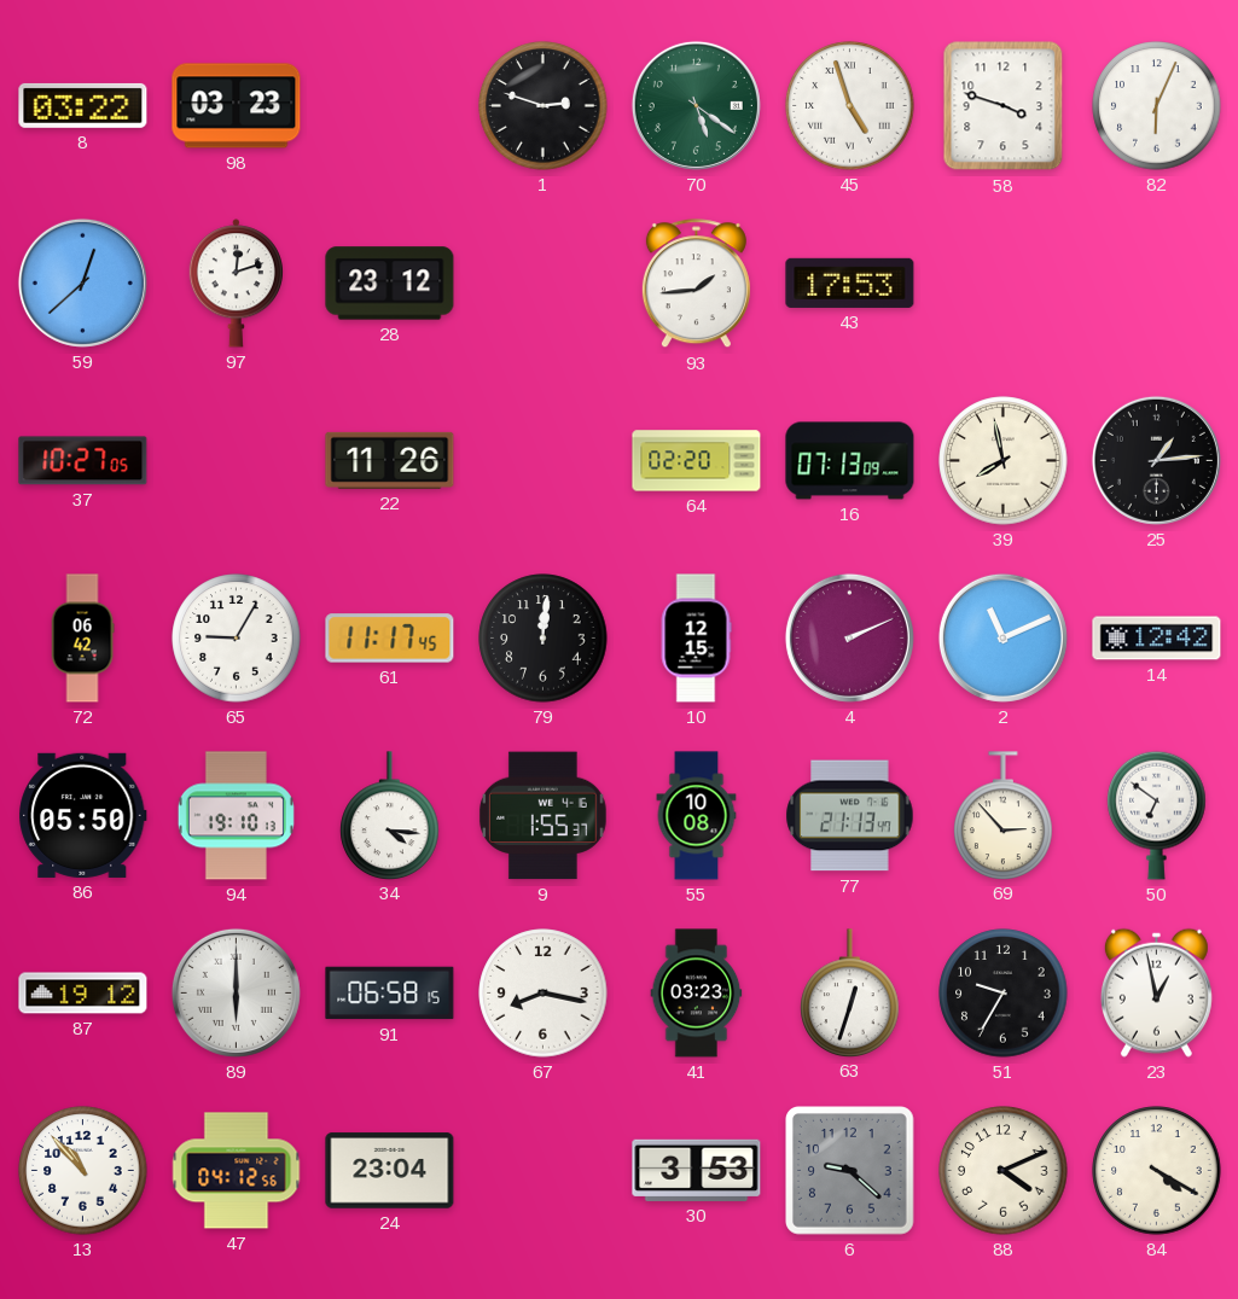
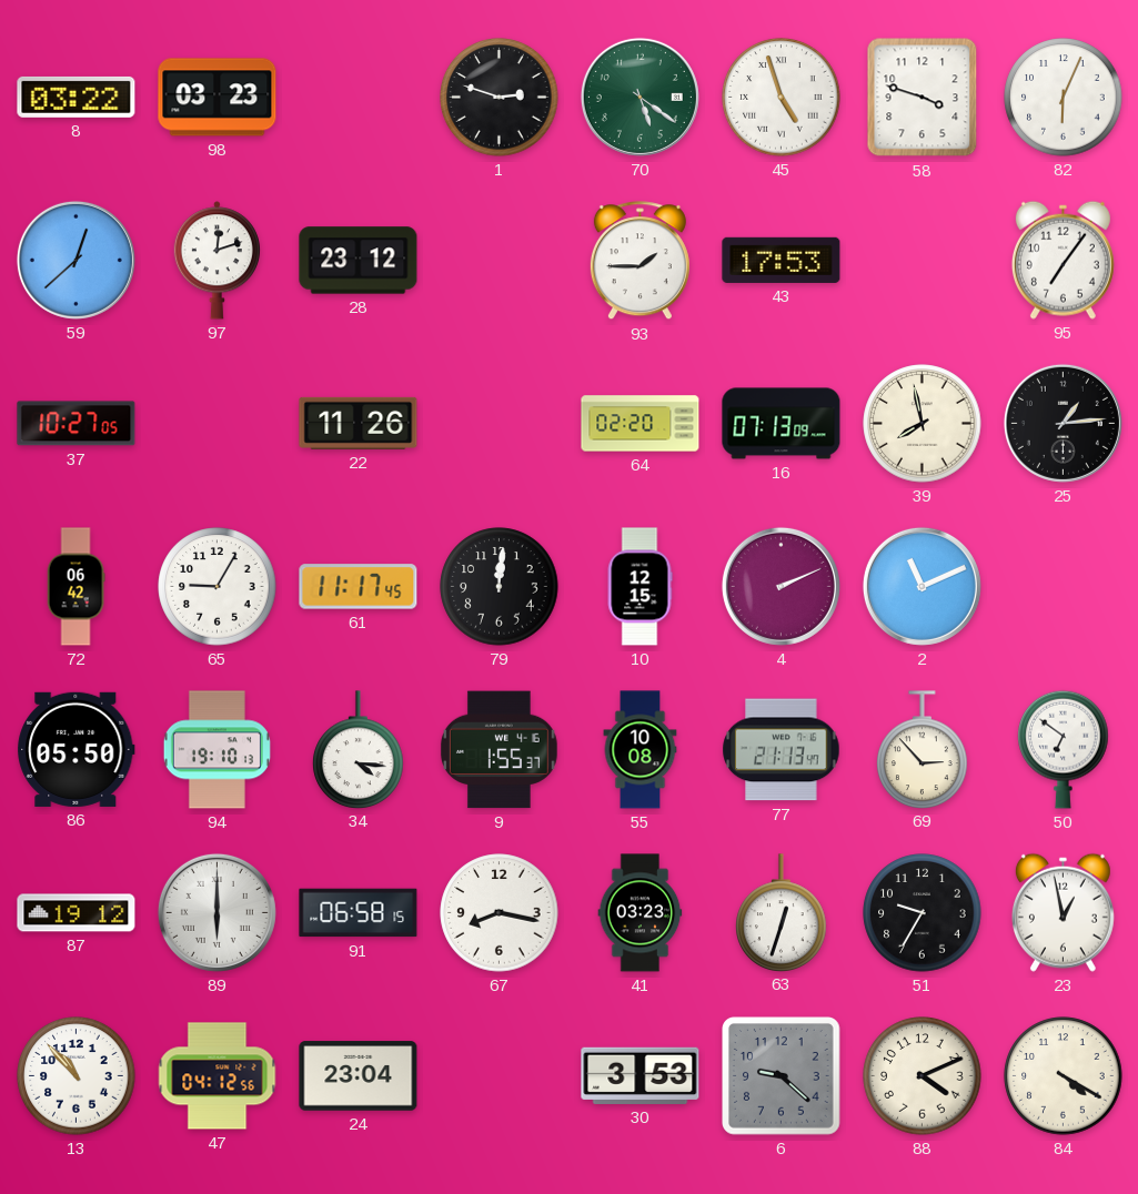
93: 1:44 -> 1:45
95: none -> 7:06
14: 12:42 -> none
